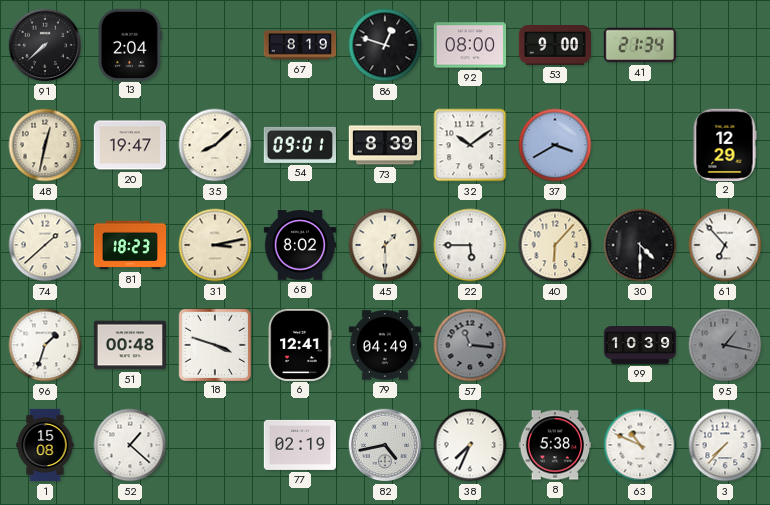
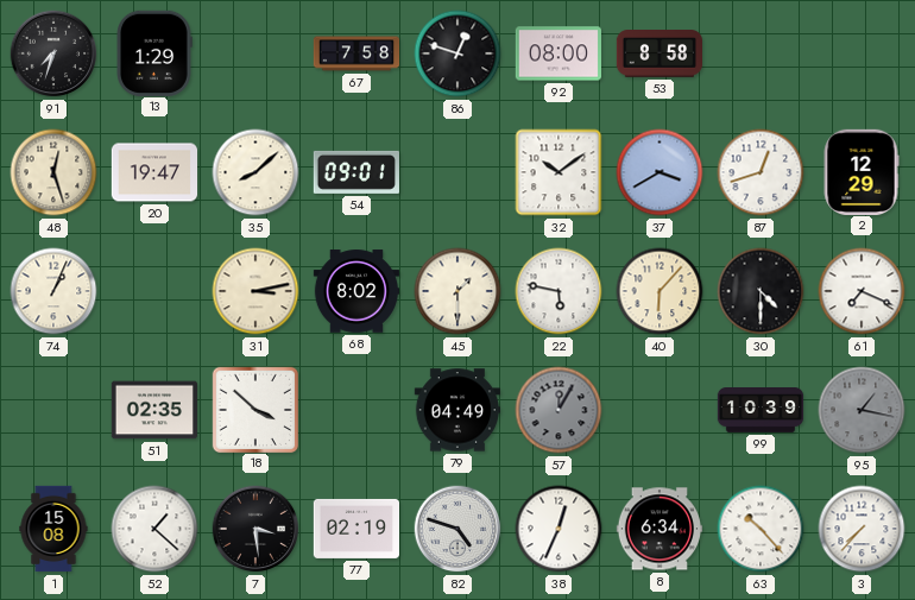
91: 7:38 -> 7:33
13: 2:04 -> 1:29
67: 8:19 -> 7:58
53: 9:00 -> 8:58
41: 21:34 -> none
48: 12:32 -> 12:27
73: 8:39 -> none
87: none -> 12:42
74: 1:38 -> 1:04
81: 18:23 -> none
22: 5:45 -> 5:47
61: 6:53 -> 7:19
96: 1:33 -> none
51: 00:48 -> 02:35
18: 3:48 -> 3:52
6: 12:41 -> none
57: 11:16 -> 12:05
7: none -> 3:29
82: 4:43 -> 4:48
38: 7:34 -> 12:34
8: 5:38 -> 6:34
63: 10:49 -> 10:23
